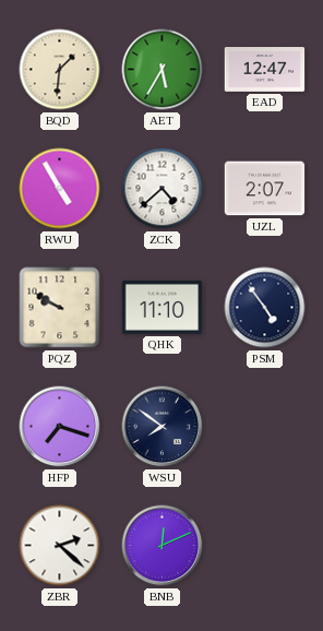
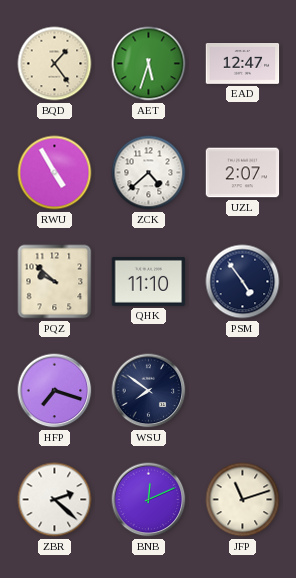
BQD: 1:31 -> 1:24
AET: 5:35 -> 5:33
PQZ: 9:50 -> 9:52
JFP: none -> 11:12
